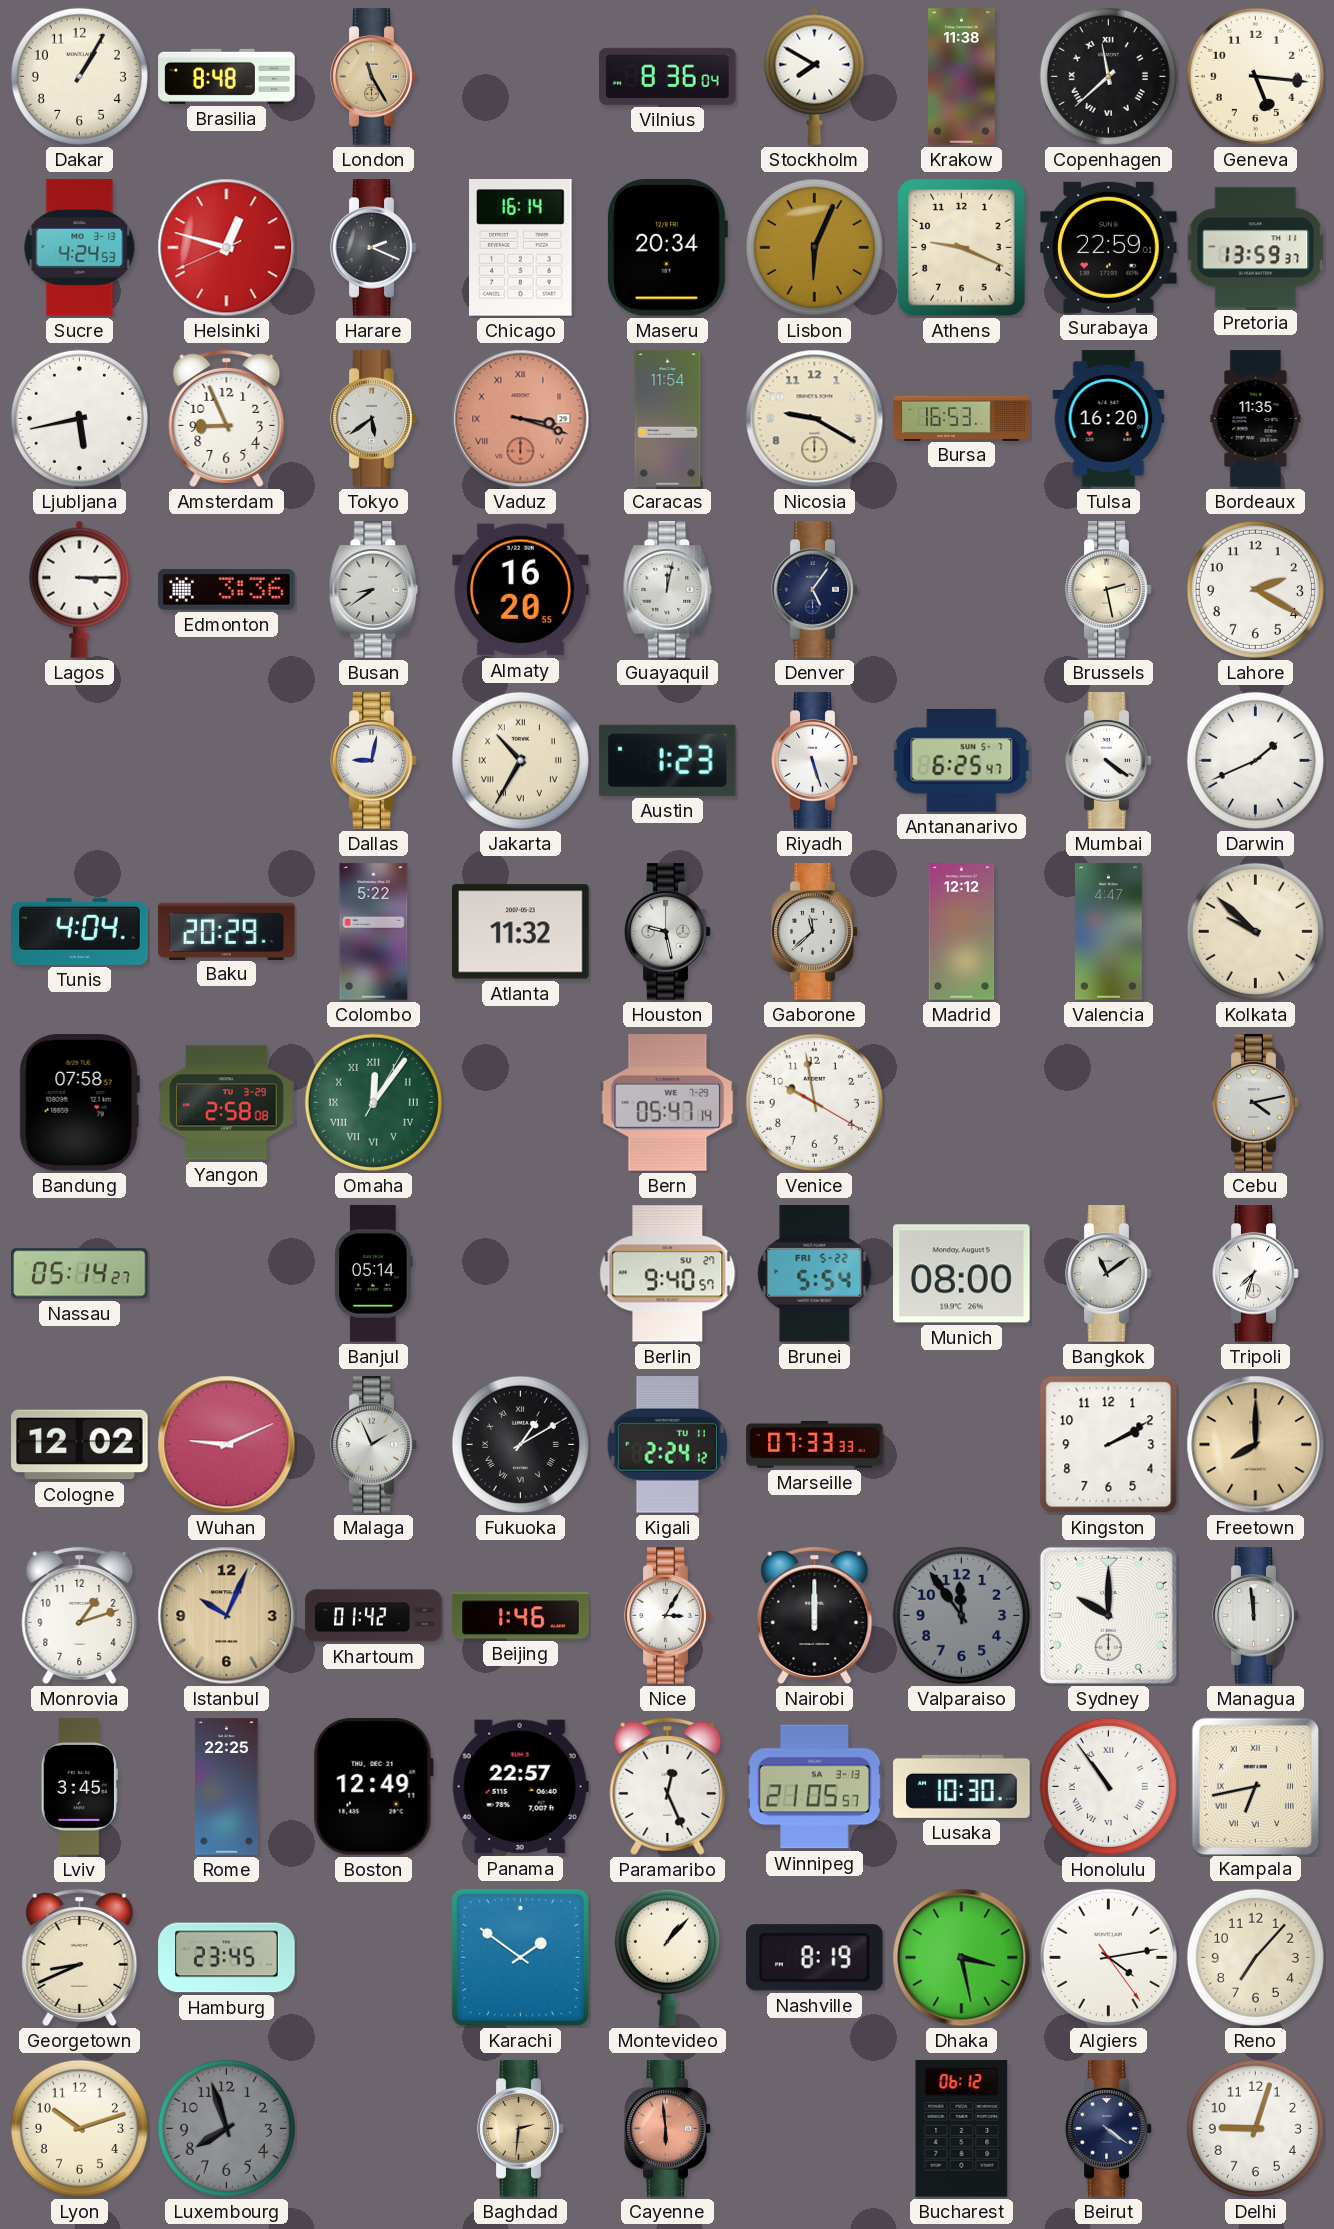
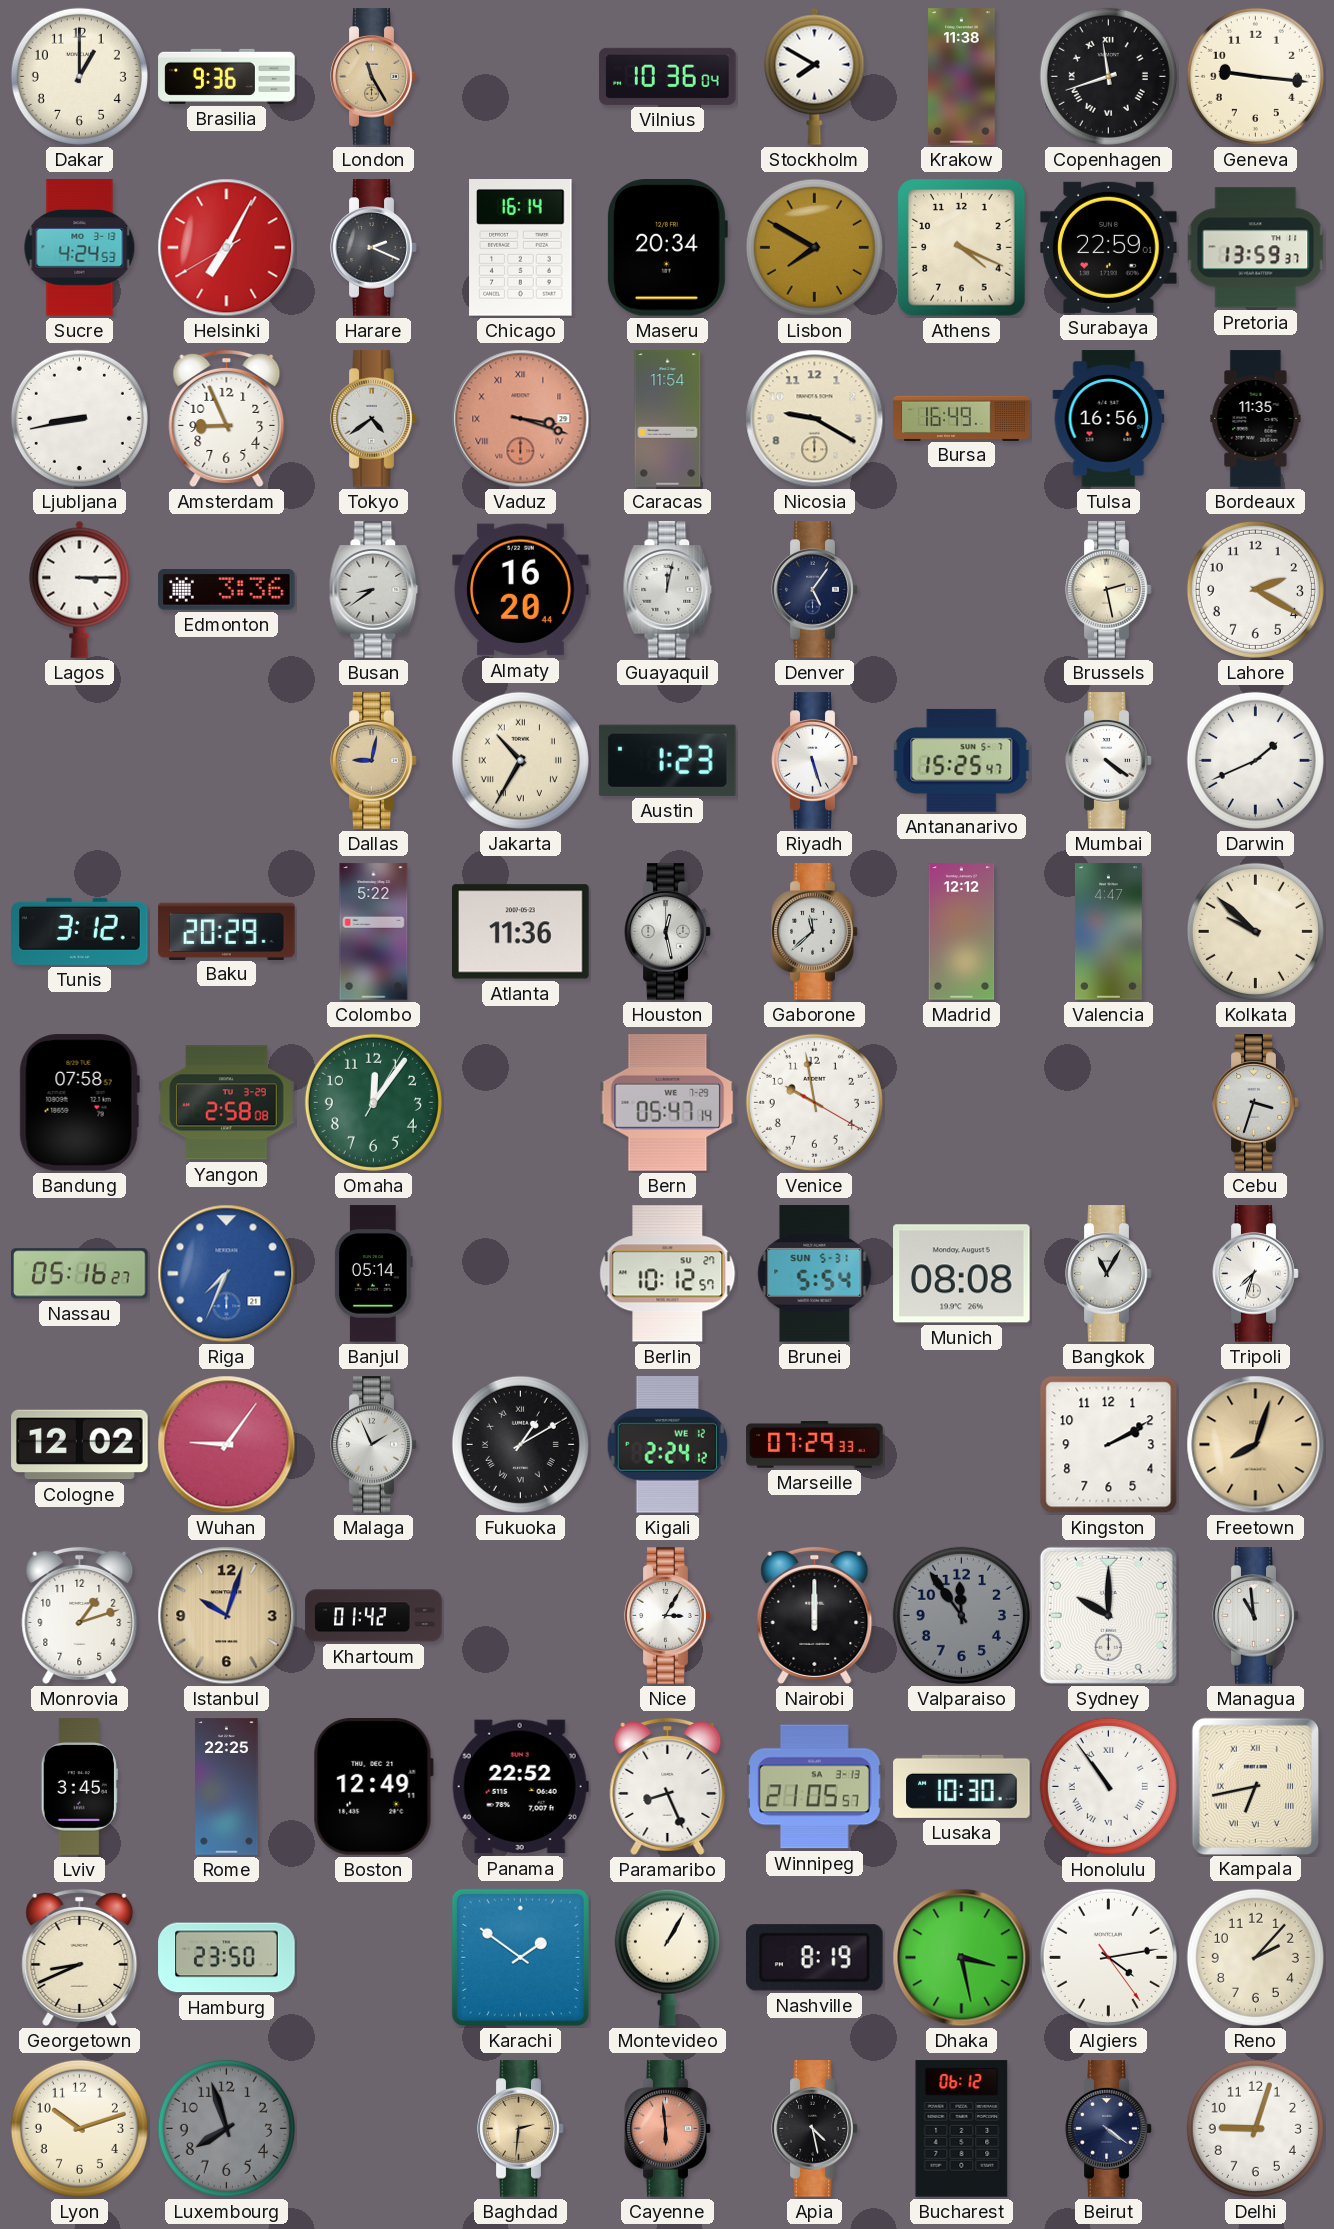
Dakar: 1:05 -> 1:00
Brasilia: 8:48 -> 9:36
Vilnius: 8:36 -> 10:36
Copenhagen: 11:38 -> 11:42
Geneva: 5:16 -> 9:16
Helsinki: 12:47 -> 7:04
Lisbon: 6:04 -> 7:50
Athens: 9:19 -> 4:19
Ljubljana: 5:43 -> 8:43
Tokyo: 5:39 -> 4:39
Bursa: 16:53 -> 16:49
Tulsa: 16:20 -> 16:56
Almaty: 16:20:55 -> 16:20:44
Dallas dial: white -> champagne
Antananarivo: 6:25 -> 15:25
Tunis: 4:04 -> 3:12
Atlanta: 11:32 -> 11:36
Houston: 9:28 -> 12:28
Omaha numerals: Roman -> Arabic
Cebu: 4:13 -> 3:33
Nassau: 05:14 -> 05:16
Riga: none -> 7:34
Berlin: 9:40 -> 10:12
Brunei date: FRI 5-22 -> SUN 5-31
Munich: 08:00 -> 08:08
Bangkok: 11:09 -> 11:05
Wuhan: 9:11 -> 9:06
Kigali date: TU 11 -> WE 12
Marseille: 07:33 -> 07:29
Freetown: 8:00 -> 8:03
Istanbul: 10:04 -> 10:03
Beijing: 1:46 -> none
Managua: 11:59 -> 10:59
Panama: 22:57 -> 22:52
Paramaribo: 12:26 -> 8:26
Hamburg: 23:45 -> 23:50
Montevideo: 1:07 -> 1:05
Reno: 7:07 -> 2:07
Apia: none -> 4:28
